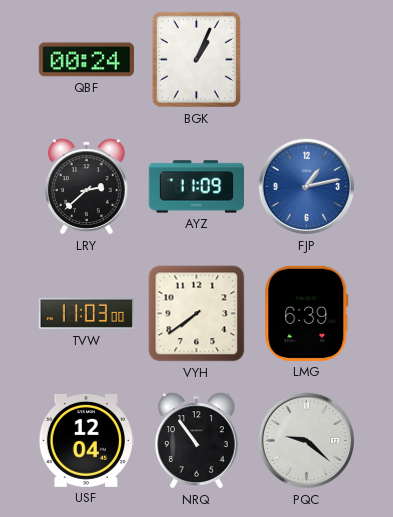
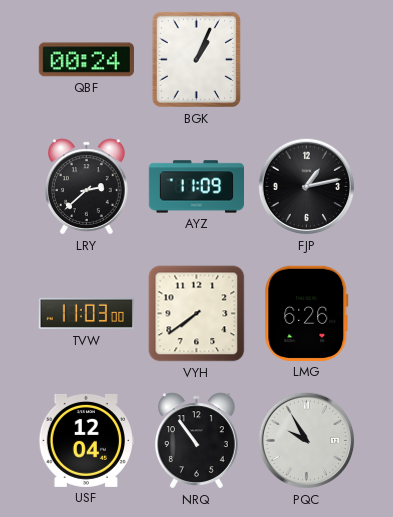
FJP dial: blue -> black
LMG: 6:39 -> 6:26
PQC: 9:22 -> 9:55
